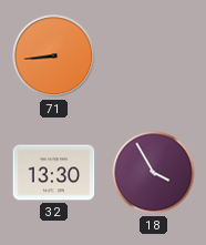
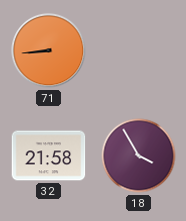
32: 13:30 -> 21:58
